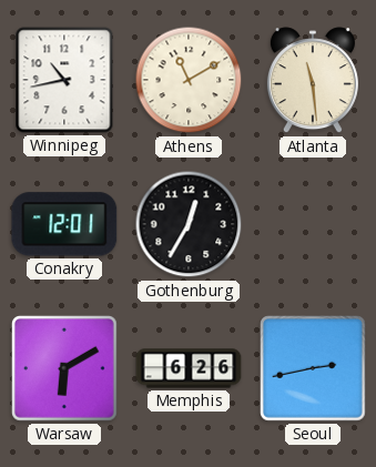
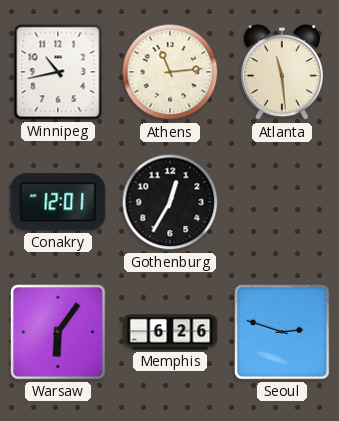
Athens: 11:10 -> 11:14
Warsaw: 6:10 -> 6:06
Seoul: 2:43 -> 2:48
